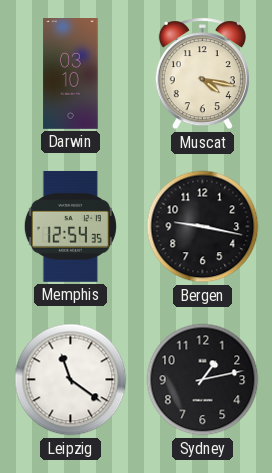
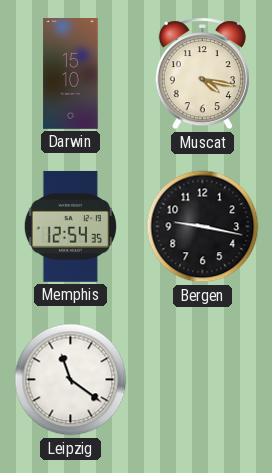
Darwin: 03:10 -> 15:10
Sydney: 1:13 -> none
